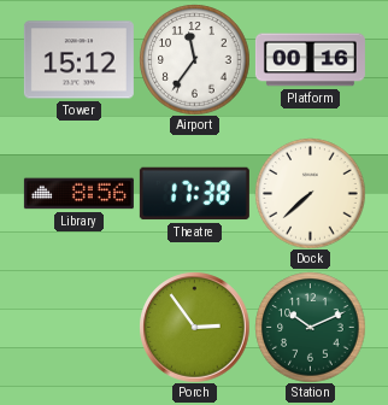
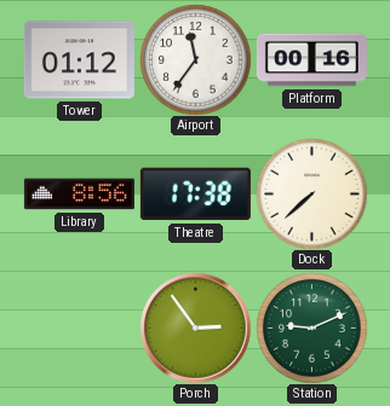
Tower: 15:12 -> 01:12
Station: 10:11 -> 9:11
